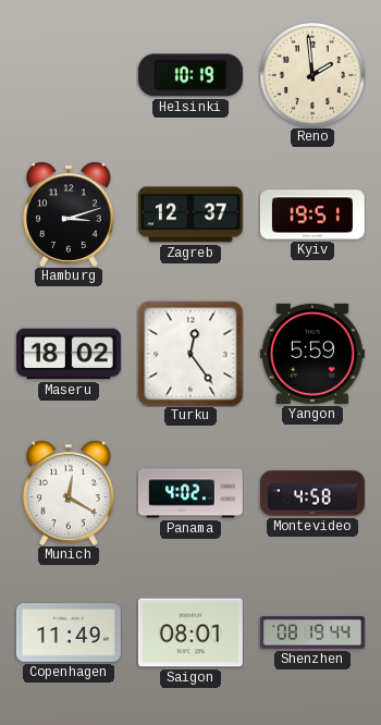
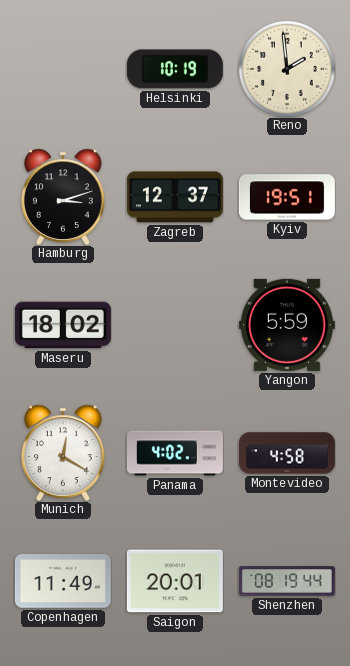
Turku: 12:24 -> none
Saigon: 08:01 -> 20:01
